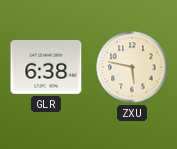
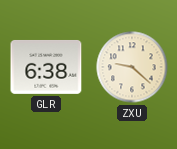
ZXU: 5:47 -> 9:22
